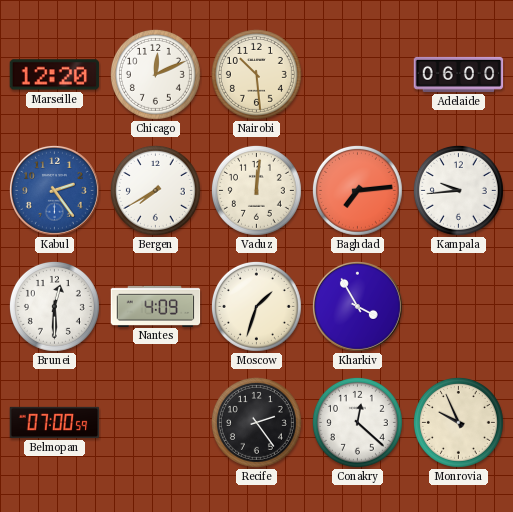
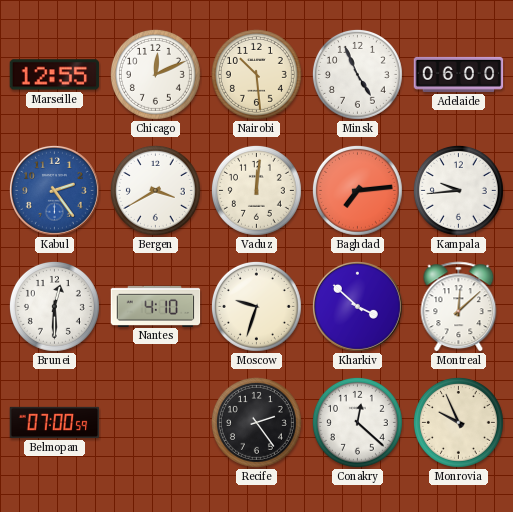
Marseille: 12:20 -> 12:55
Minsk: none -> 4:56
Bergen: 7:40 -> 3:40
Nantes: 4:09 -> 4:10
Moscow: 1:33 -> 9:33
Kharkiv: 3:55 -> 3:52
Montreal: none -> 12:08
